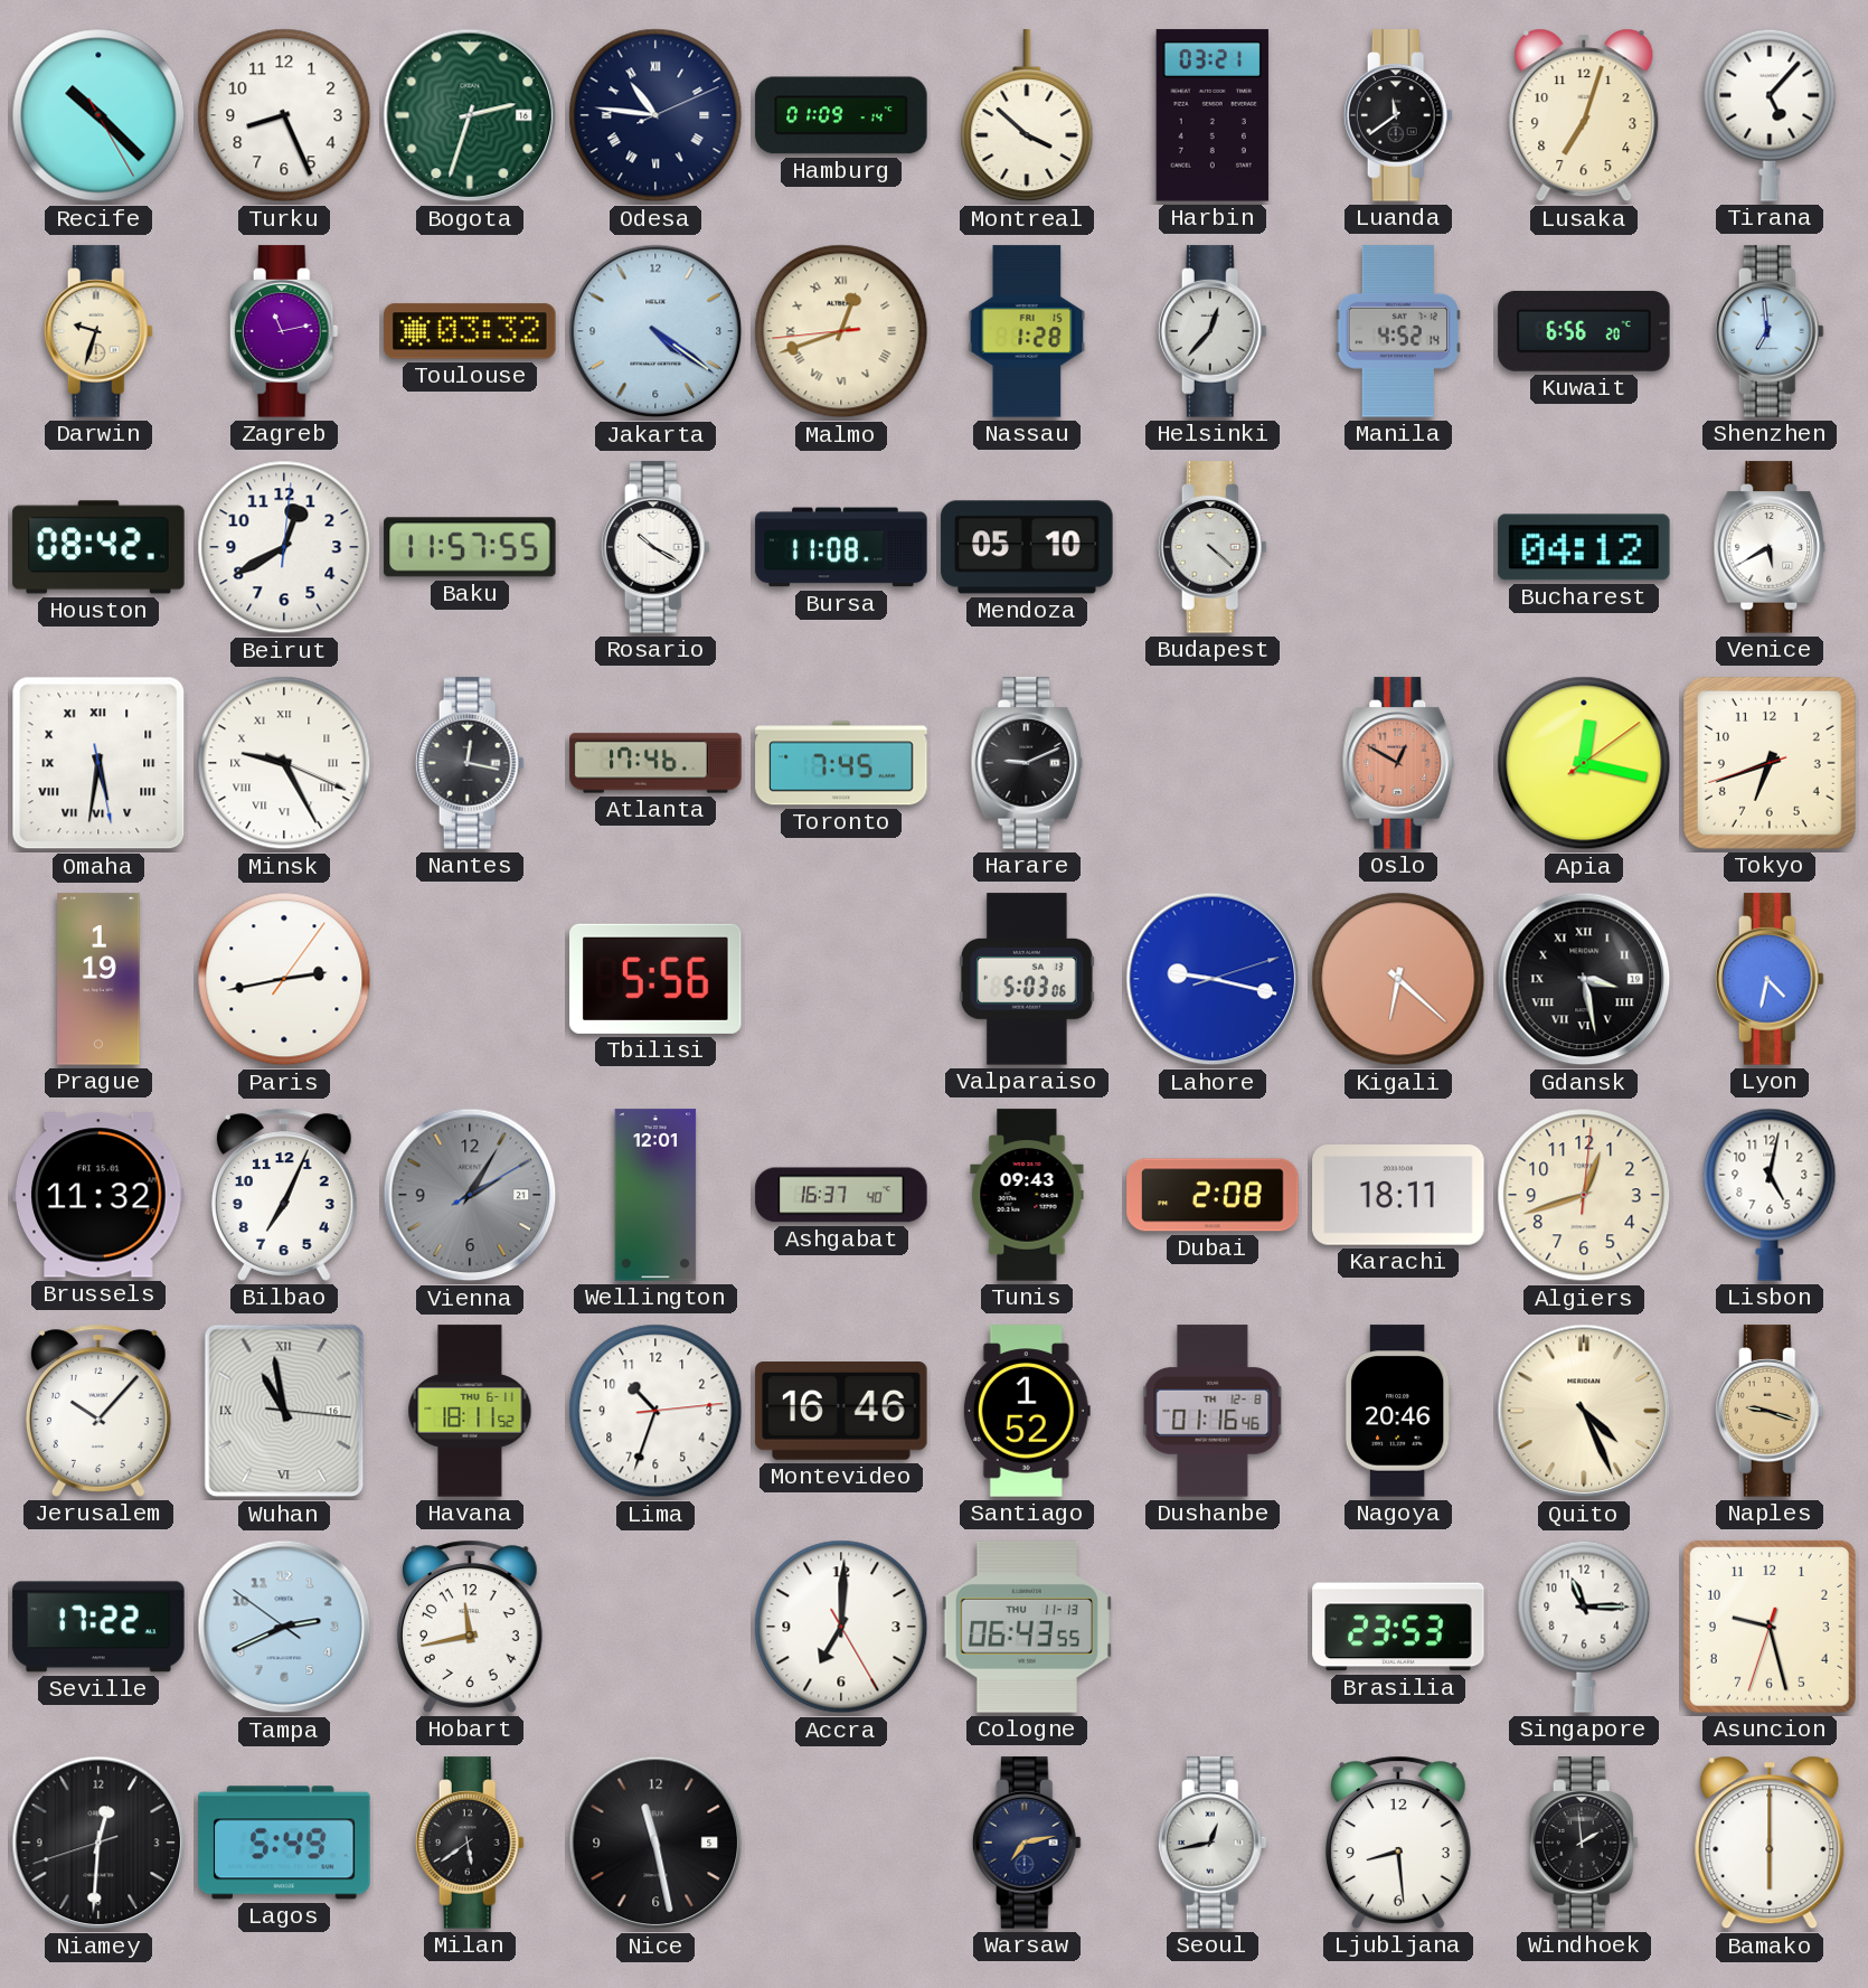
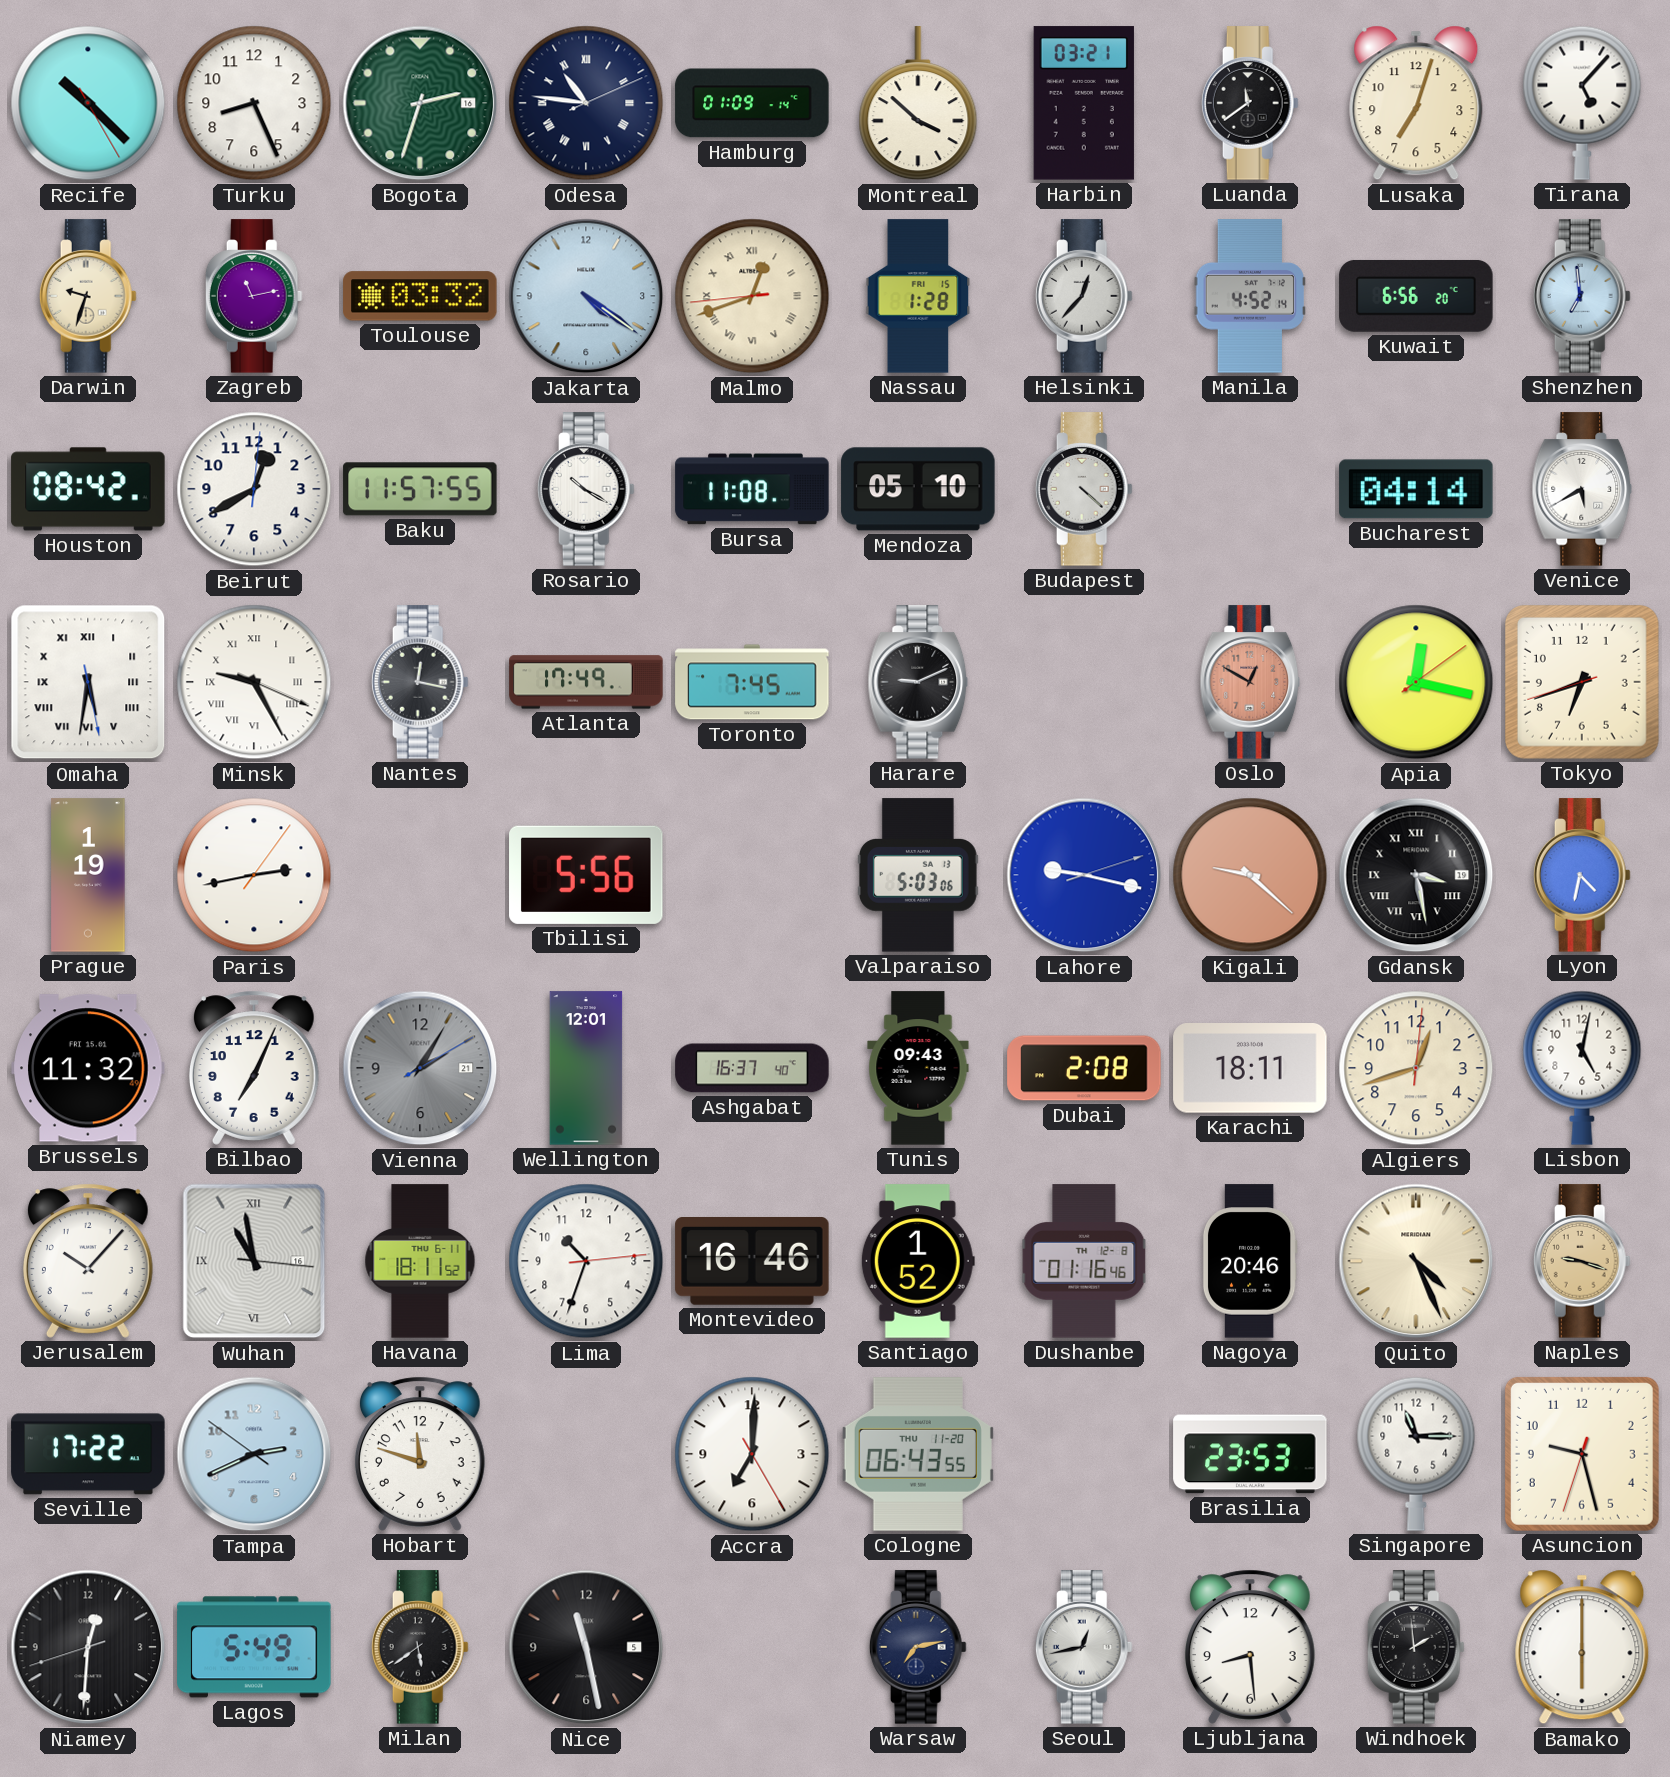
Bucharest: 04:12 -> 04:14
Atlanta: 17:46 -> 17:49
Kigali: 6:22 -> 9:22
Hobart: 11:43 -> 11:48
Cologne date: THU 11-13 -> THU 11-20
